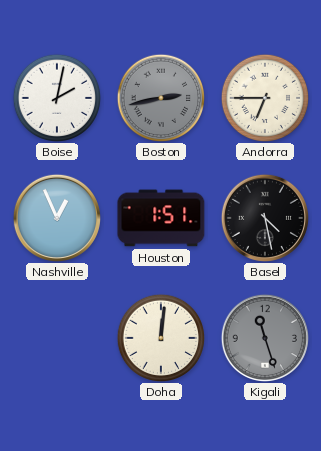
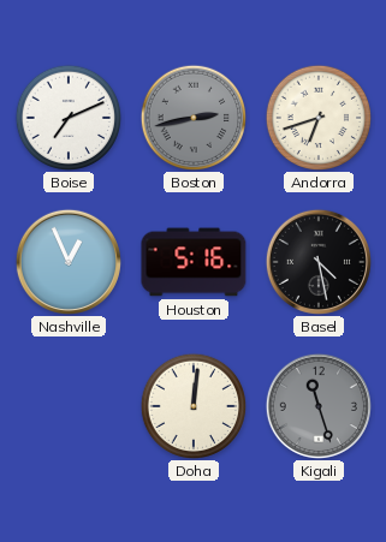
Boise: 2:02 -> 7:11
Andorra: 6:45 -> 6:42
Houston: 1:51 -> 5:16
